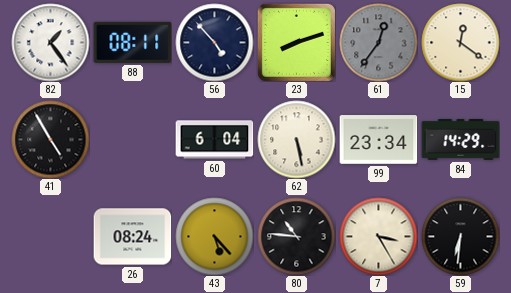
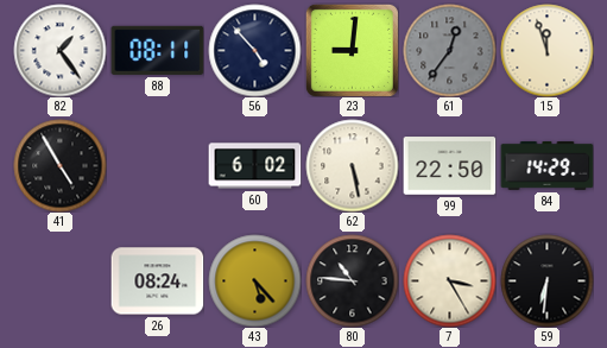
23: 8:12 -> 9:01
15: 12:21 -> 11:57
60: 6:04 -> 6:02
99: 23:34 -> 22:50
